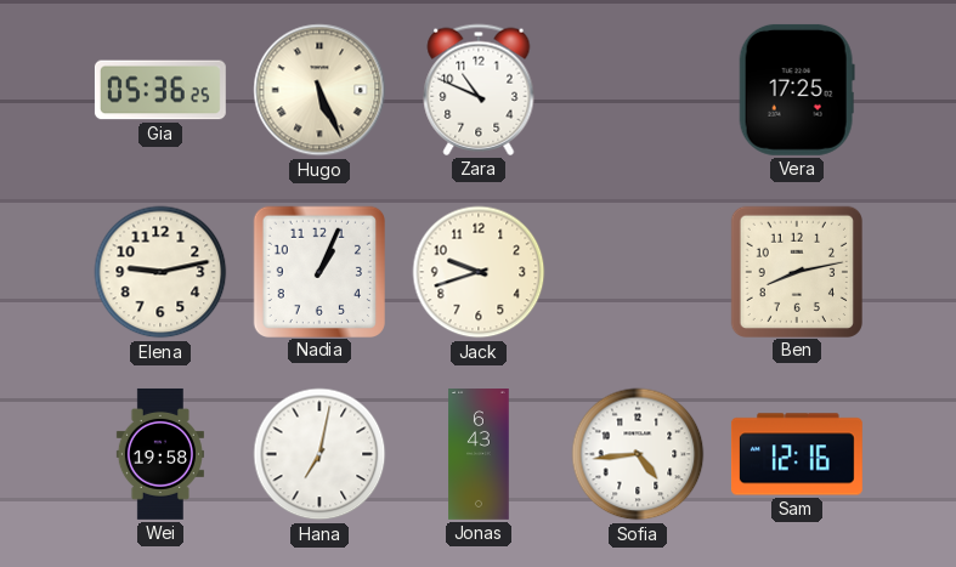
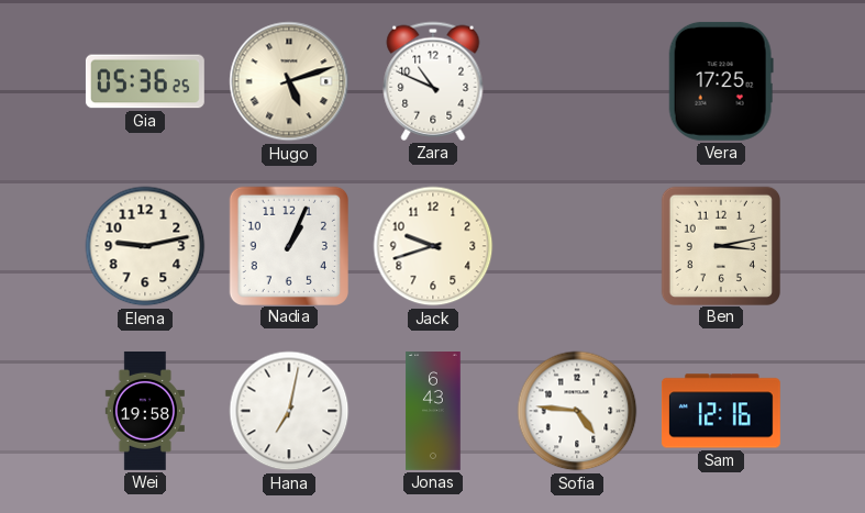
Hugo: 5:26 -> 5:12
Ben: 8:13 -> 3:13
Sofia: 4:44 -> 4:46
